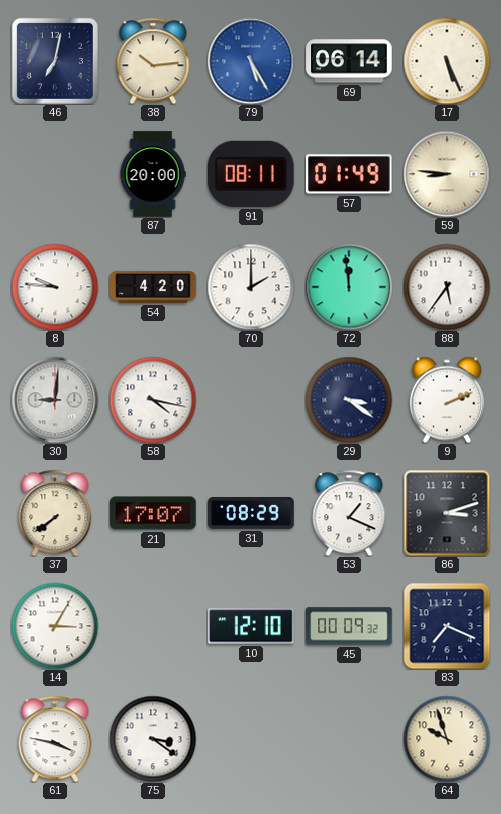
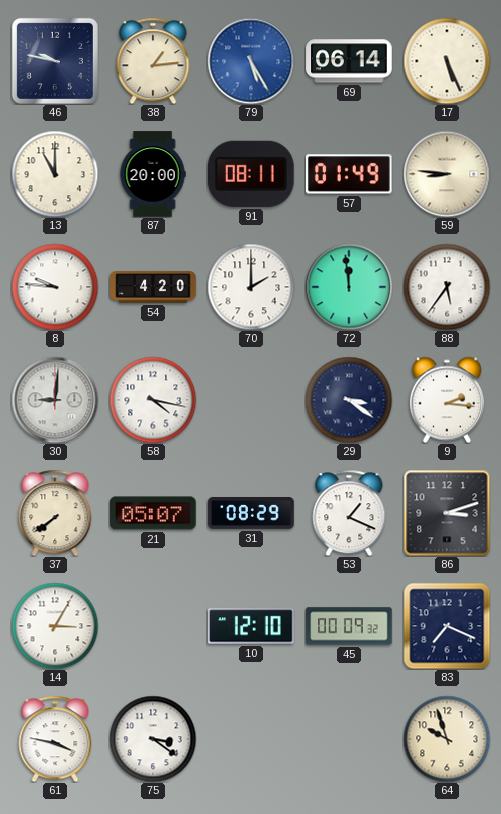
46: 7:02 -> 9:47
38: 10:14 -> 1:14
13: none -> 11:00
9: 2:11 -> 2:16
21: 17:07 -> 05:07
